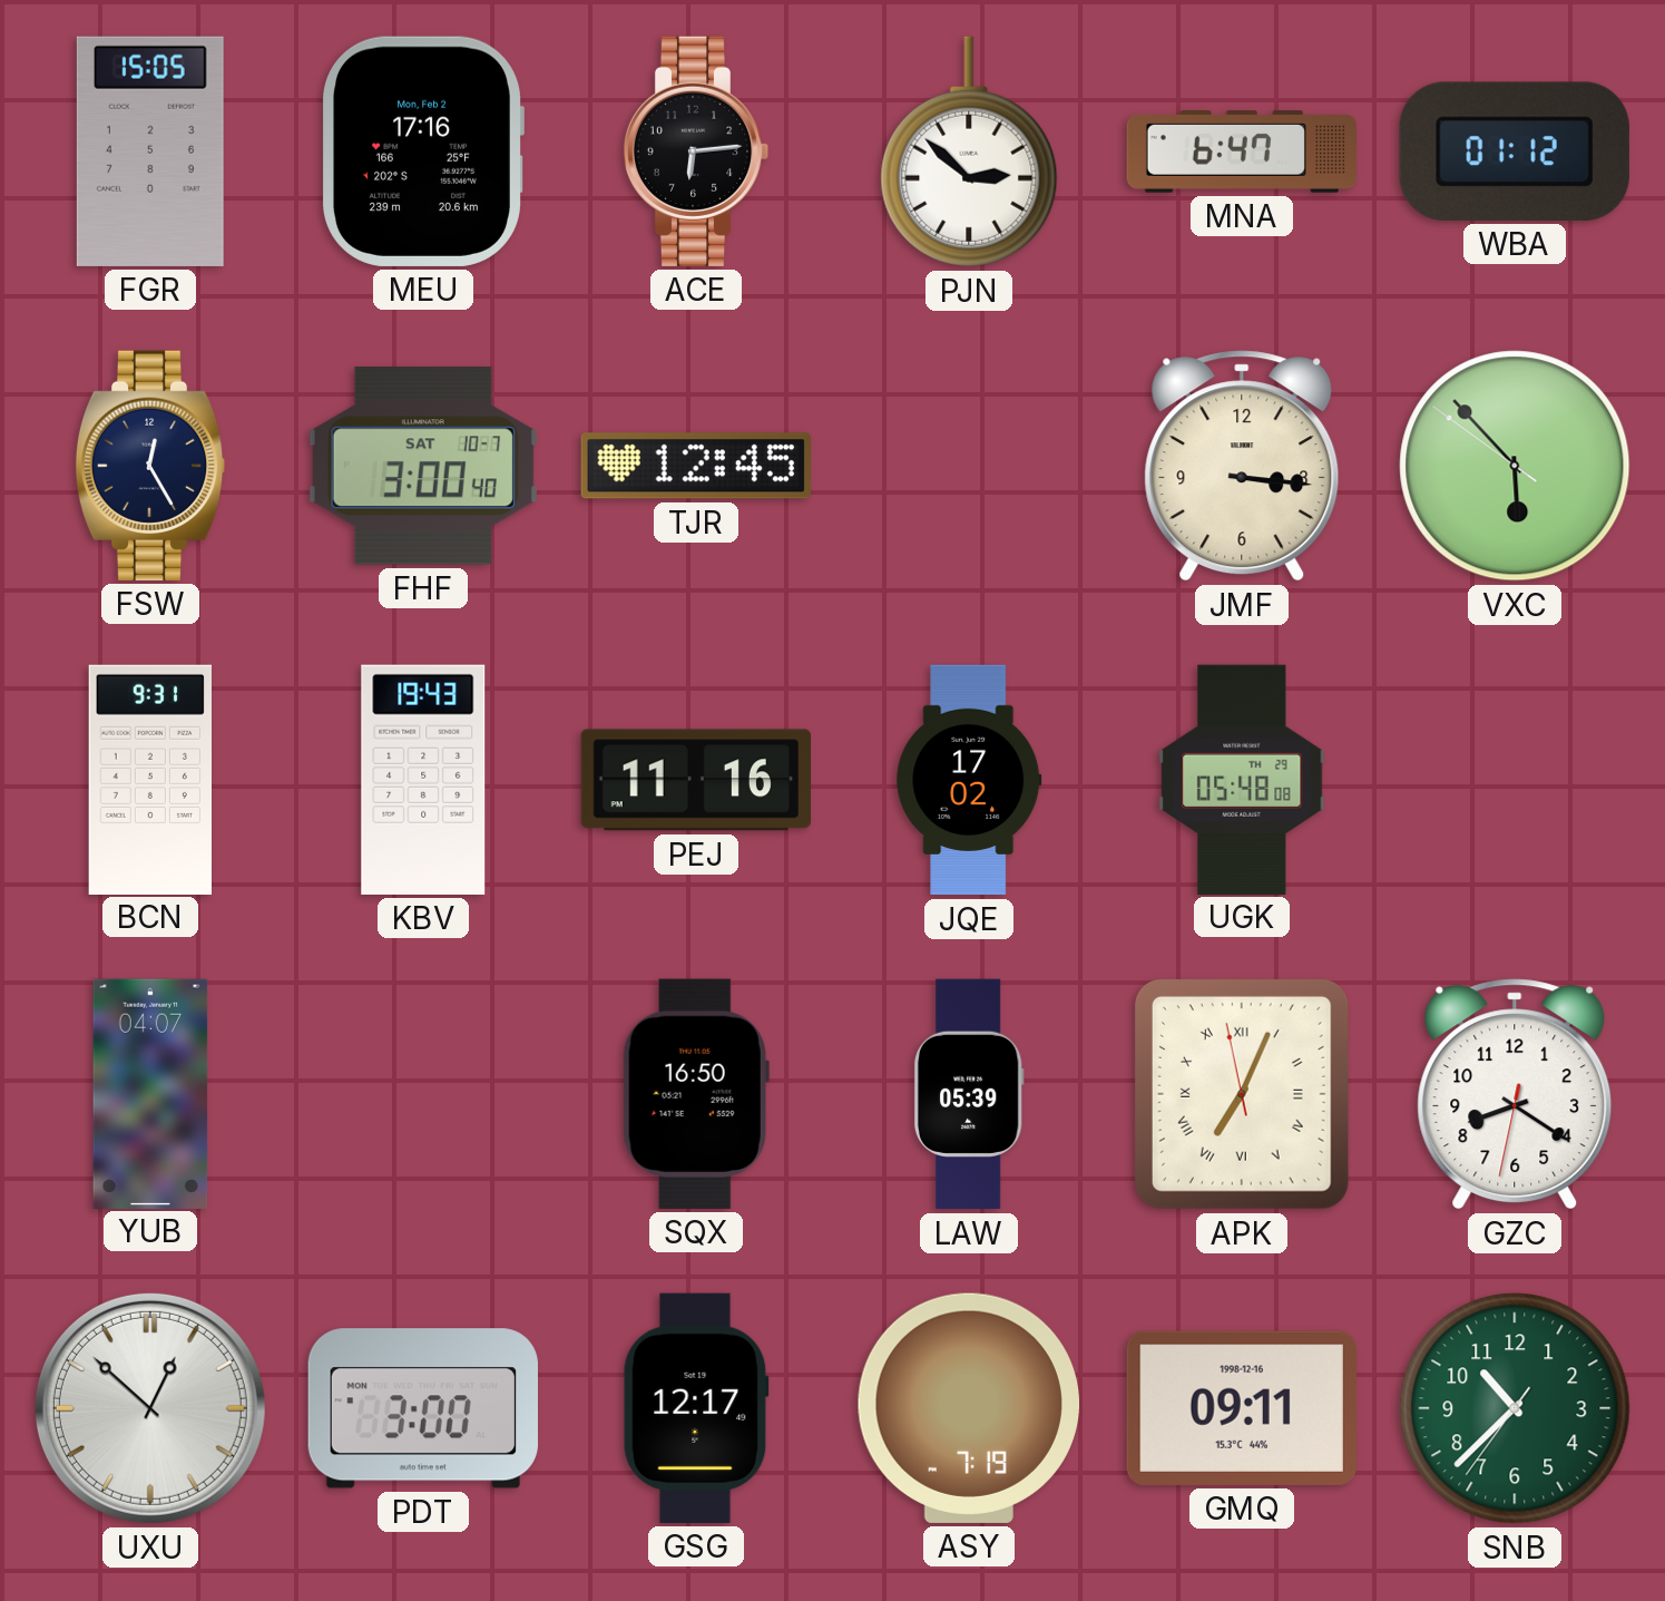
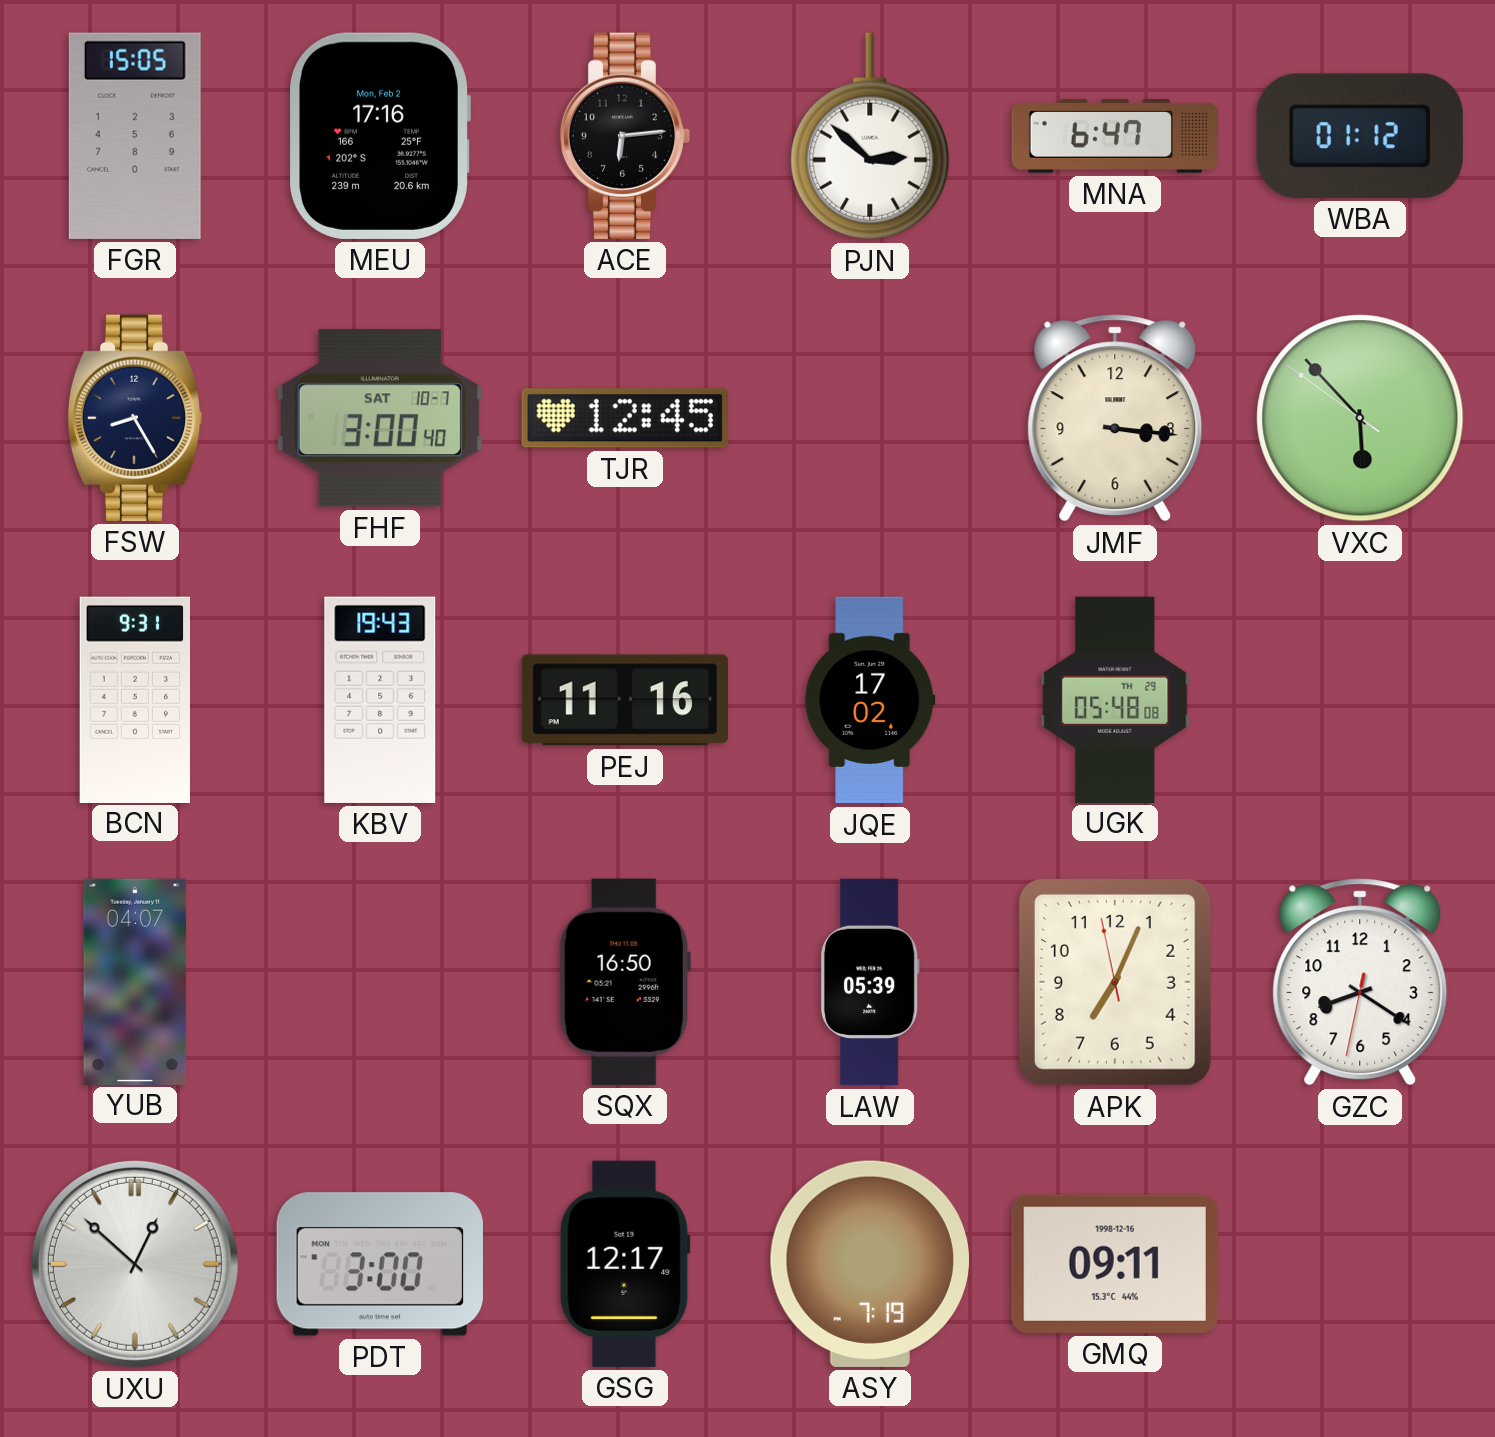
FSW: 12:25 -> 8:25
APK numerals: Roman -> Arabic
SNB: 10:37 -> none
